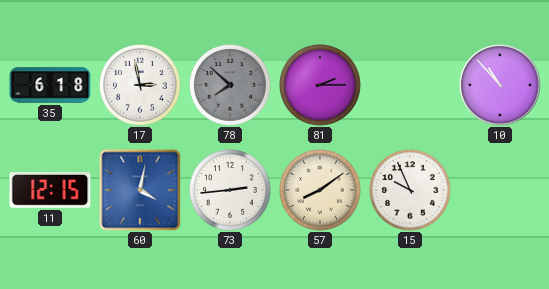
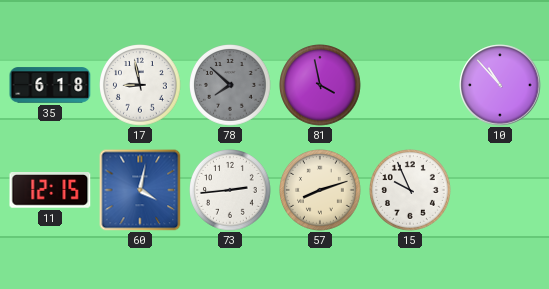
17: 2:58 -> 8:58
81: 2:15 -> 3:58
57: 8:09 -> 8:12
